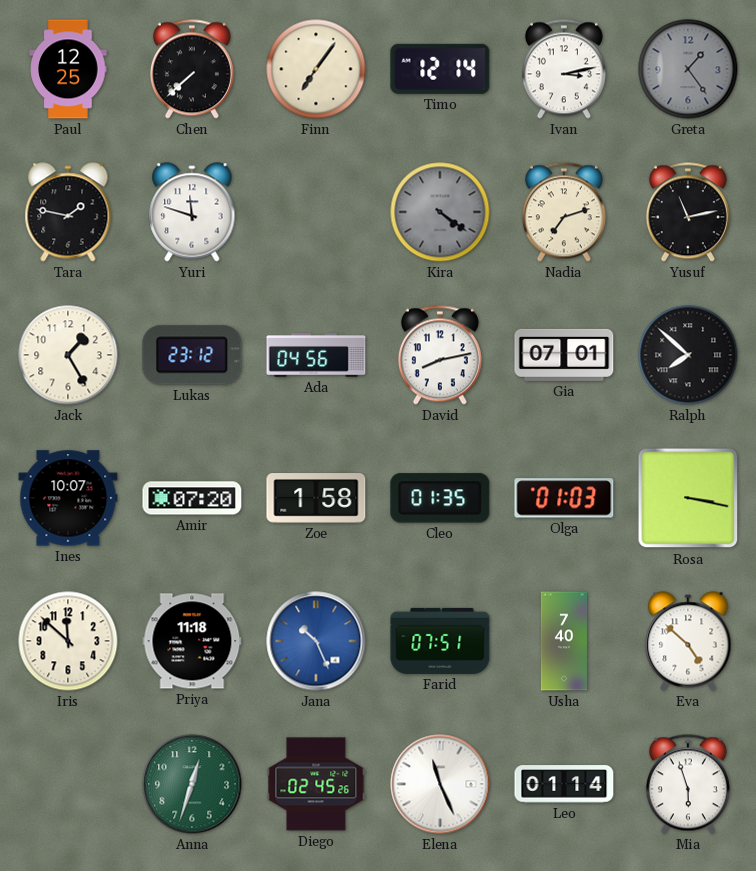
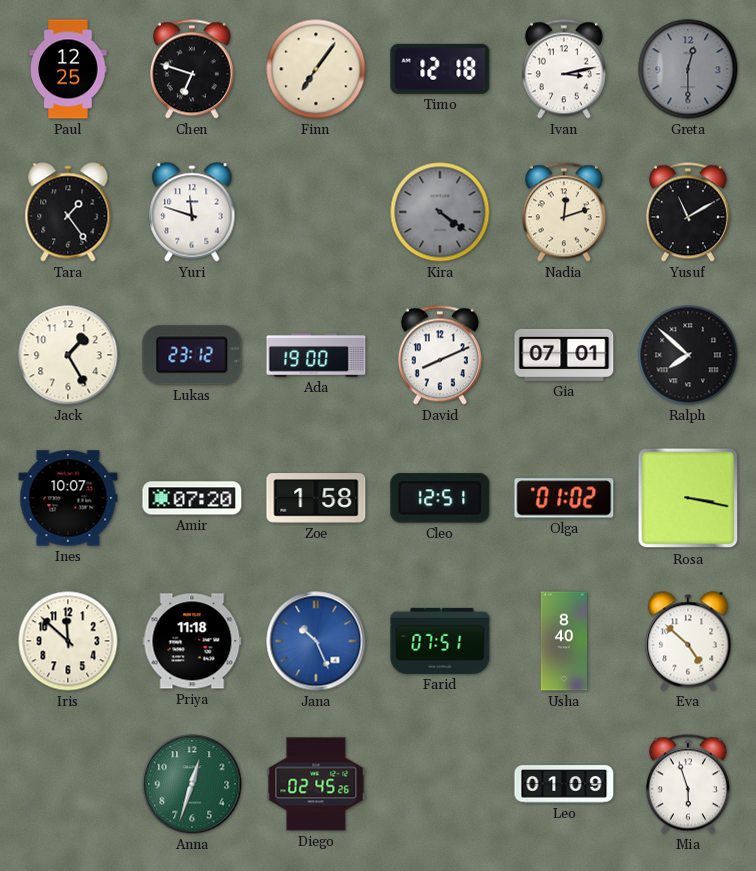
Chen: 7:38 -> 6:48
Timo: 12:14 -> 12:18
Greta: 1:24 -> 12:30
Tara: 1:47 -> 1:24
Nadia: 7:12 -> 12:12
Yusuf: 11:13 -> 11:10
Ada: 04:56 -> 19:00
David: 8:13 -> 8:11
Cleo: 01:35 -> 12:51
Olga: 01:03 -> 01:02
Usha: 7:40 -> 8:40
Elena: 11:26 -> none
Leo: 01:14 -> 01:09
